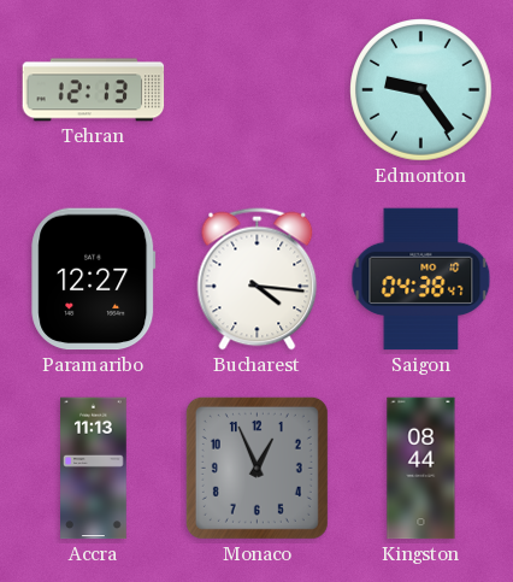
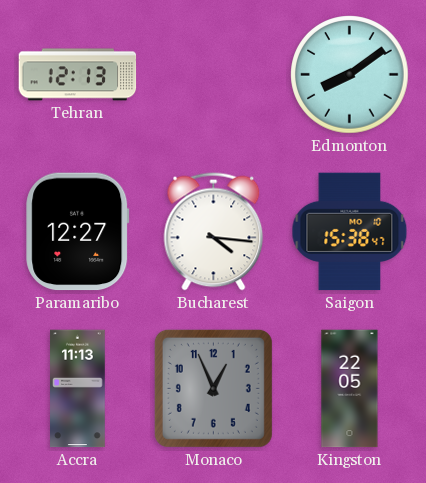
Edmonton: 9:24 -> 8:09
Saigon: 04:38 -> 15:38
Kingston: 08:44 -> 22:05
